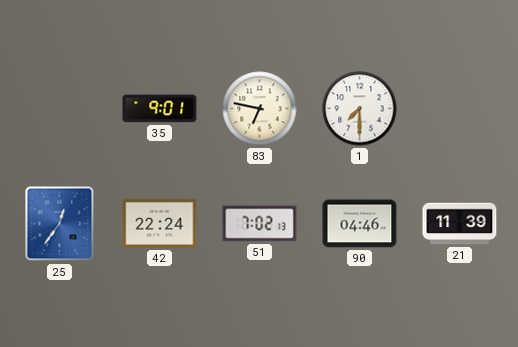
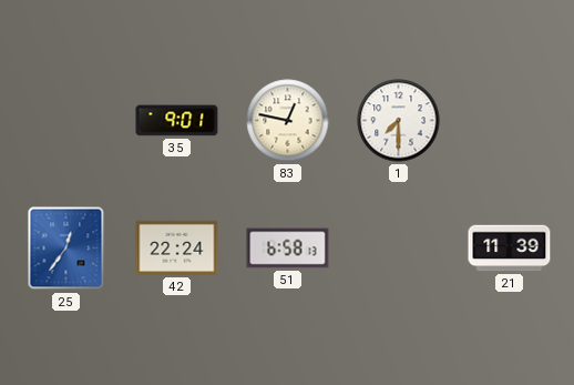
83: 6:47 -> 12:47
51: 7:02 -> 6:58
90: 04:46 -> none
